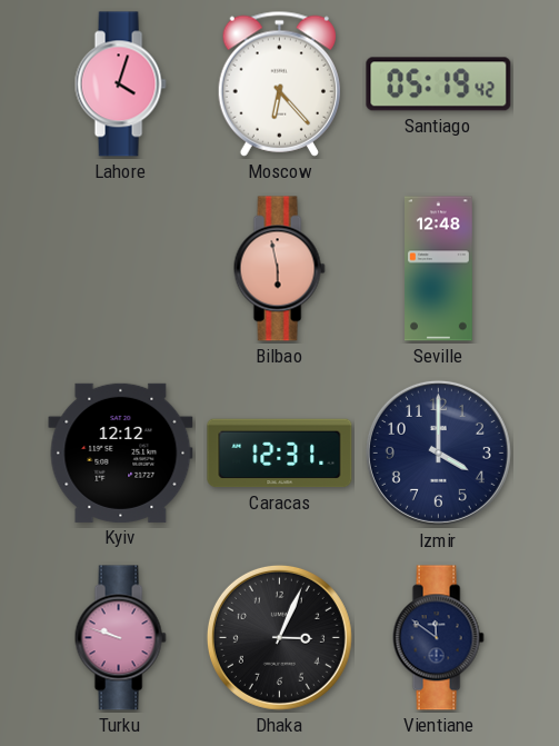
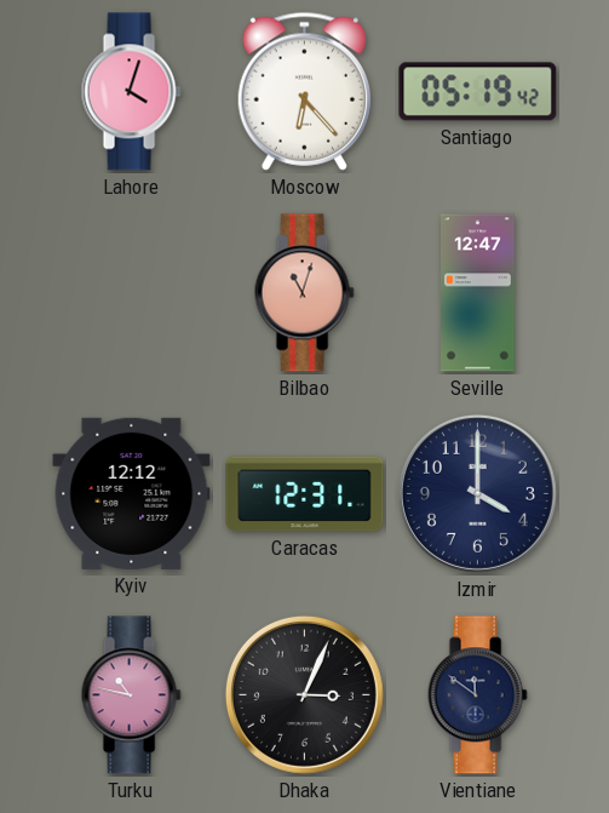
Bilbao: 5:58 -> 11:03
Seville: 12:48 -> 12:47
Turku: 9:48 -> 10:47
